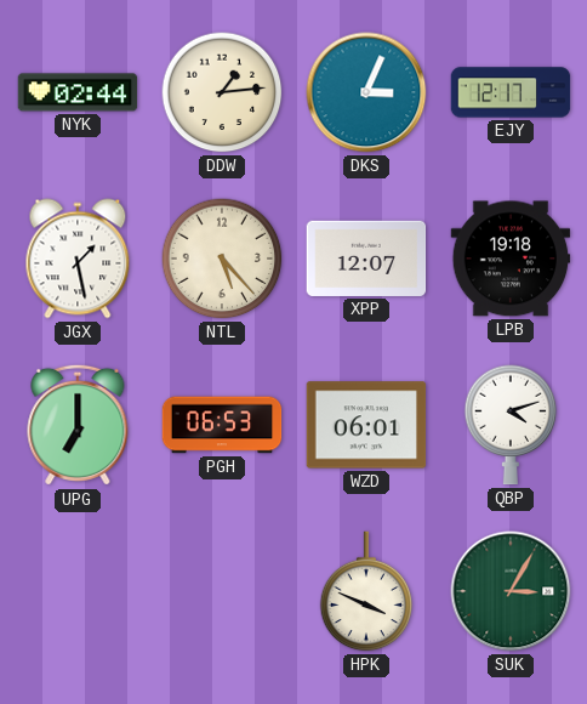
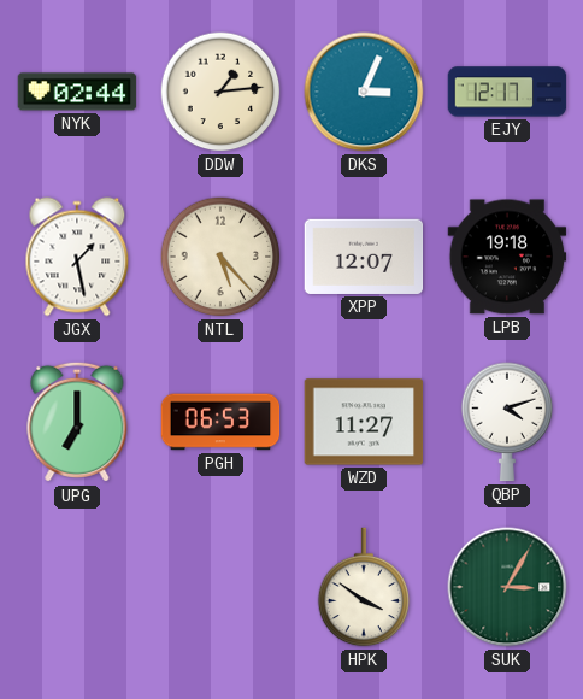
WZD: 06:01 -> 11:27
HPK: 3:49 -> 3:51
